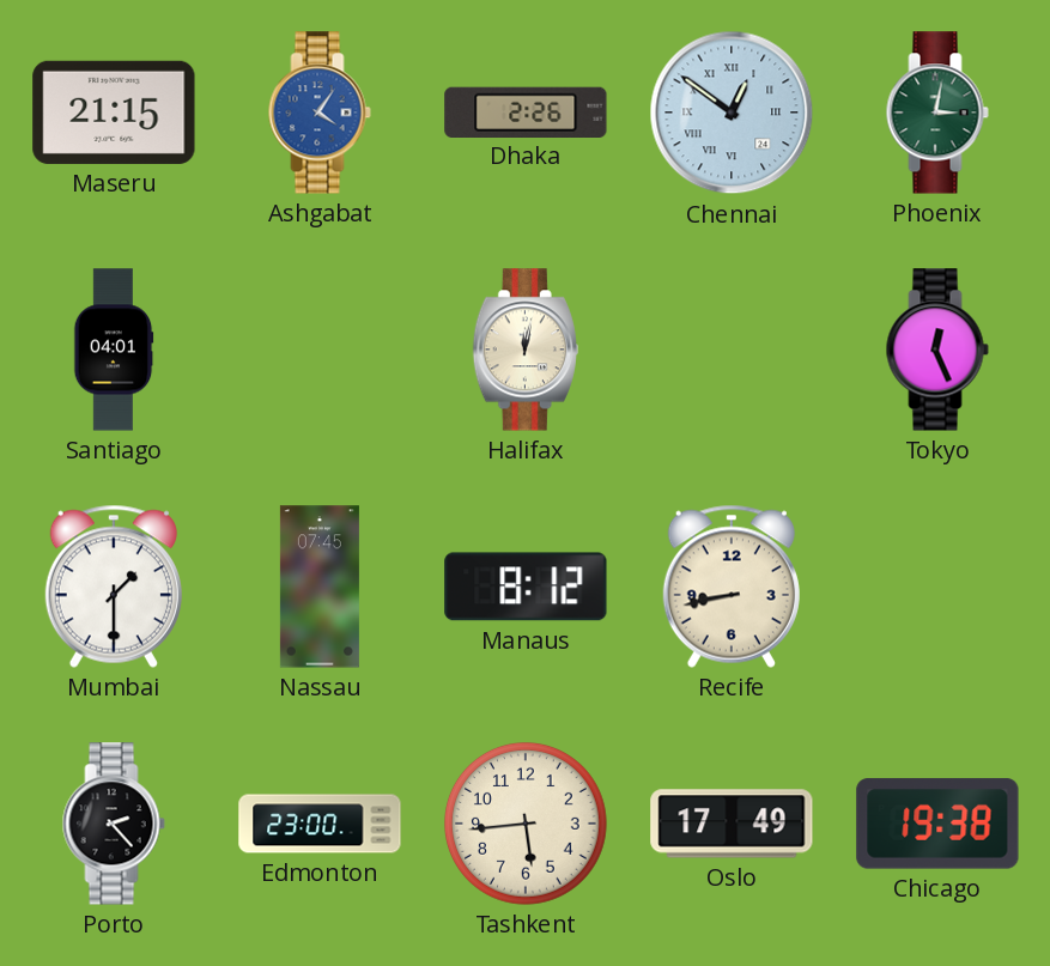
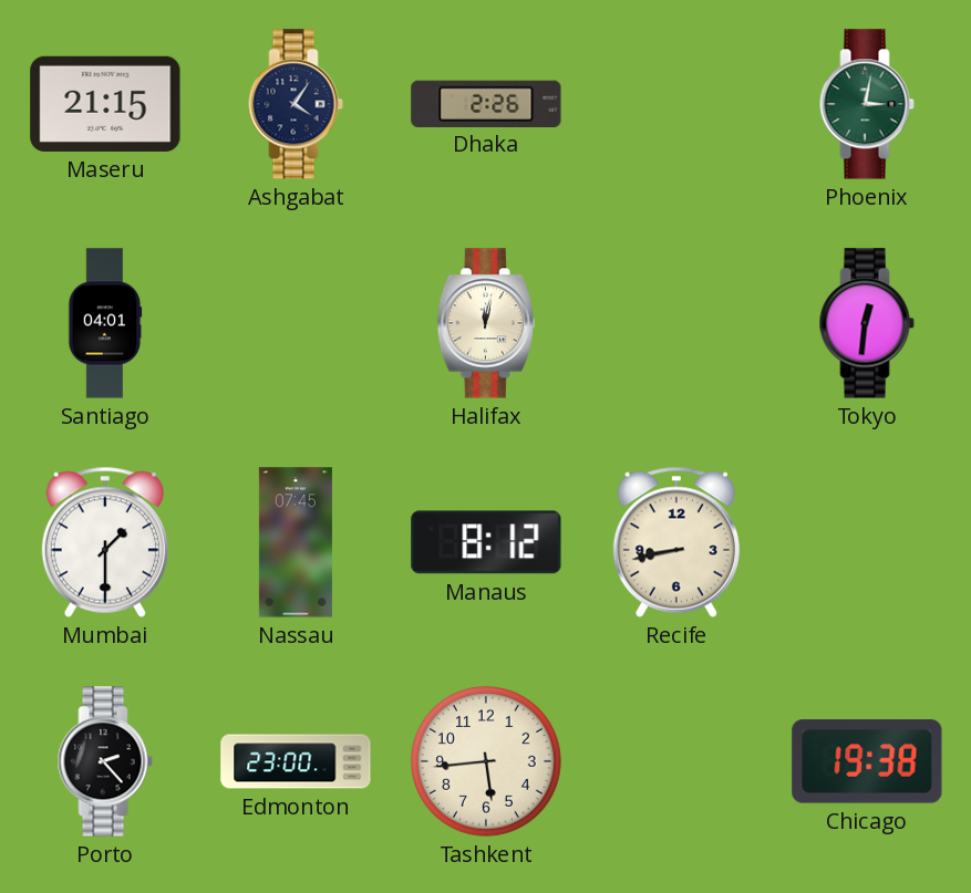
Ashgabat dial: blue -> navy
Chennai: 12:51 -> none
Tokyo: 12:26 -> 12:31
Oslo: 17:49 -> none
